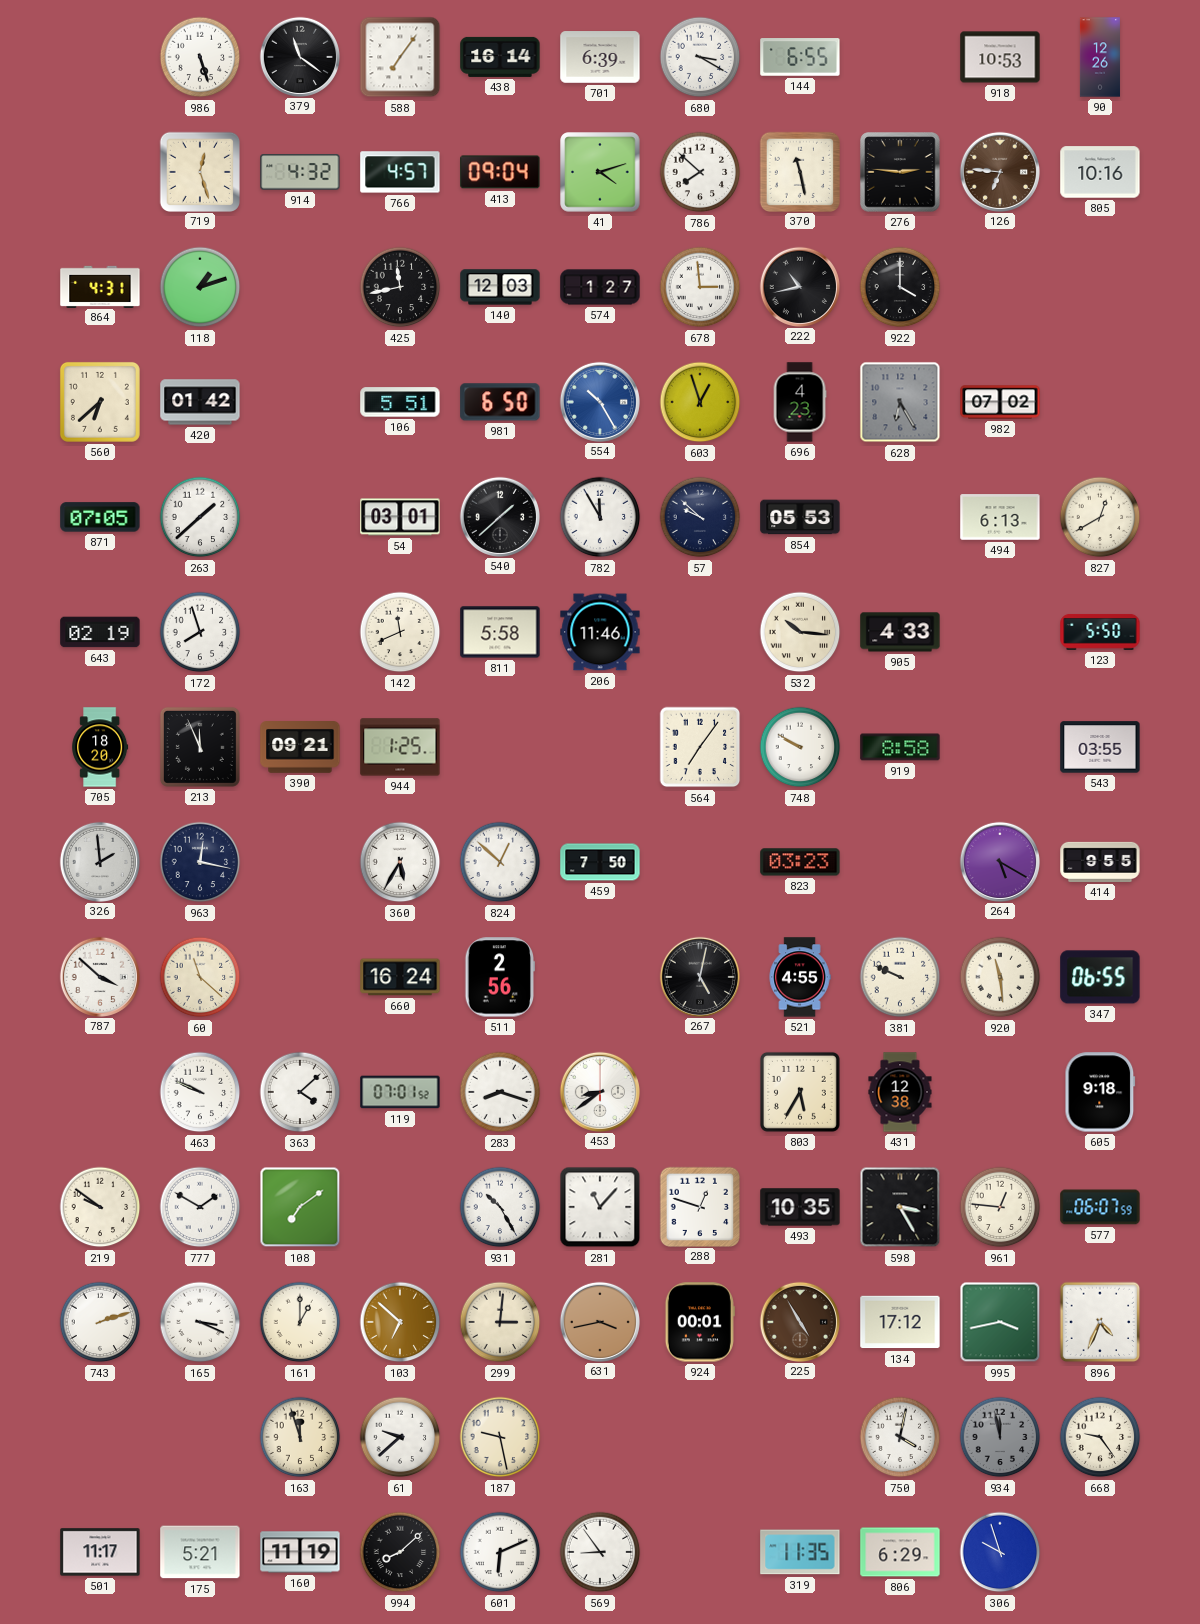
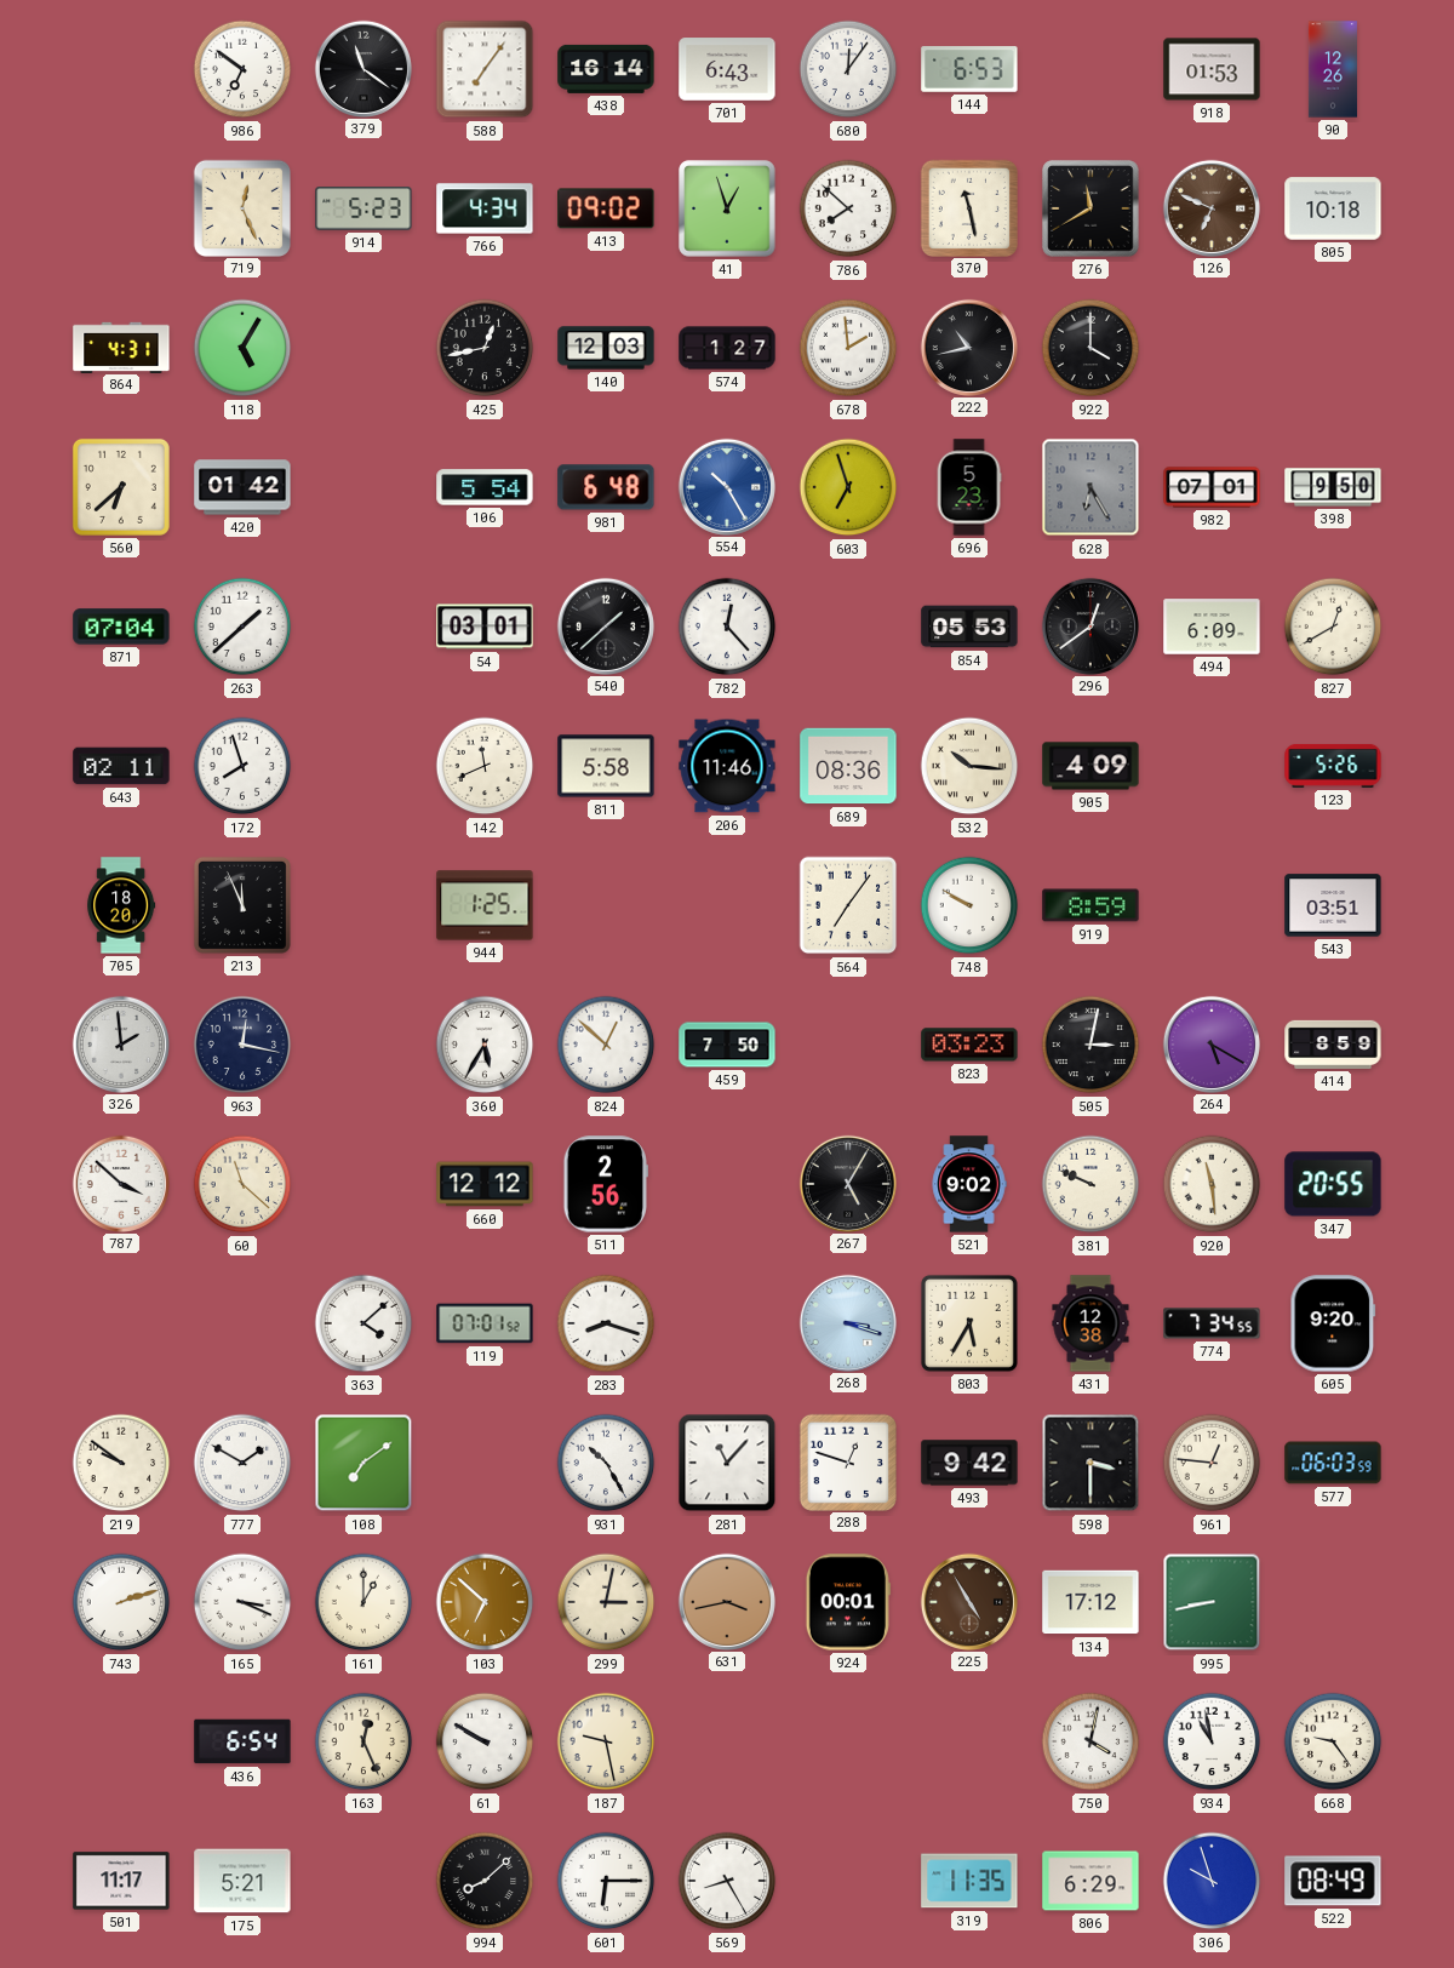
986: 5:27 -> 6:51
701: 6:39 -> 6:43
680: 3:20 -> 12:06
144: 6:55 -> 6:53
918: 10:53 -> 01:53
719: 12:27 -> 12:26
914: 4:32 -> 5:23
766: 4:57 -> 4:34
413: 09:04 -> 09:02
41: 4:12 -> 12:57
276: 2:46 -> 11:40
126: 6:46 -> 6:49
805: 10:16 -> 10:18
118: 1:12 -> 5:05
425: 11:43 -> 12:43
678: 2:59 -> 1:59
106: 5:51 -> 5:54
981: 6:50 -> 6:48
603: 12:57 -> 6:57
696: 4:23 -> 5:23
982: 07:02 -> 07:01
398: none -> 9:50
871: 07:05 -> 07:04
782: 11:55 -> 12:23
57: 9:52 -> none
296: none -> 12:39
494: 6:13 -> 6:09
643: 02:19 -> 02:11
689: none -> 08:36
905: 4:33 -> 4:09
123: 5:50 -> 5:26
390: 09:21 -> none
919: 8:58 -> 8:59
543: 03:55 -> 03:51
505: none -> 3:02
414: 9:55 -> 8:59
660: 16:24 -> 12:12
267: 5:02 -> 5:05
521: 4:55 -> 9:02
347: 06:55 -> 20:55
463: 9:49 -> none
453: 8:39 -> none
268: none -> 3:18
774: none -> 7:34
605: 9:18 -> 9:20
493: 10:35 -> 9:42
598: 3:25 -> 3:30
577: 06:07 -> 06:03
299: 3:01 -> 3:02
995: 3:43 -> 8:43
896: 4:34 -> none
436: none -> 6:54
163: 11:57 -> 12:26
61: 9:38 -> 9:50
934: 11:58 -> 10:58
934 dial: grey -> white
160: 11:19 -> none
601: 6:11 -> 6:15
569: 8:54 -> 8:25
522: none -> 08:49
